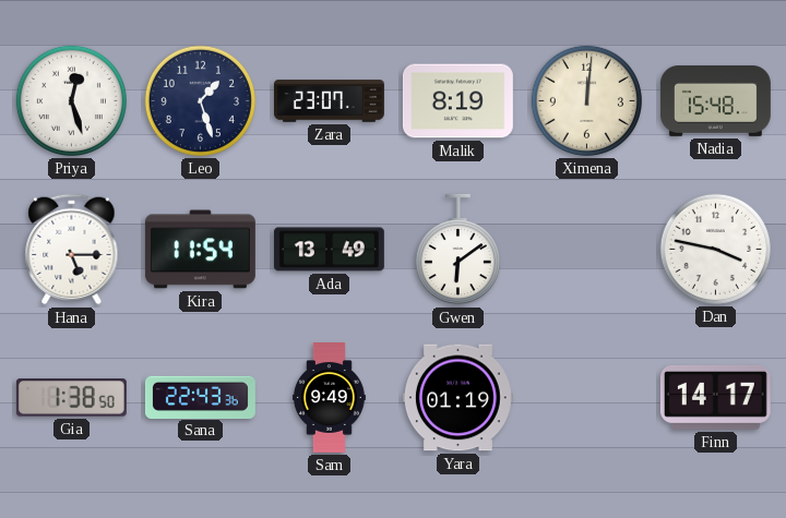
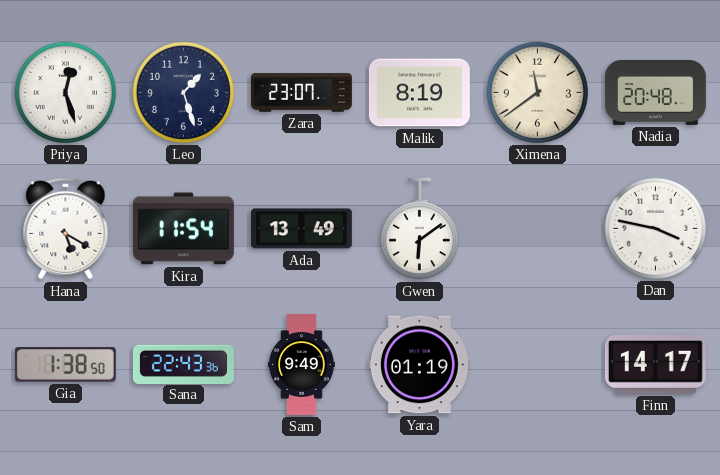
Ximena: 12:01 -> 11:39
Nadia: 15:48 -> 20:48
Hana: 5:15 -> 5:20
